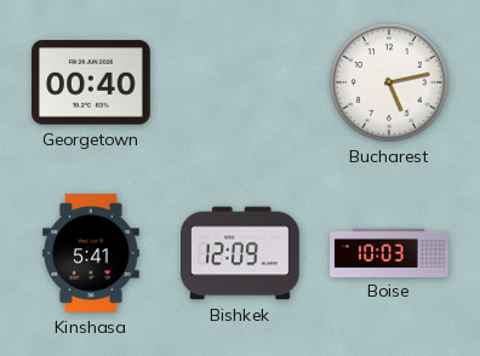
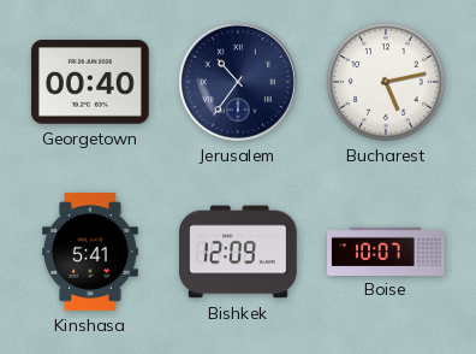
Jerusalem: none -> 10:36
Boise: 10:03 -> 10:07
